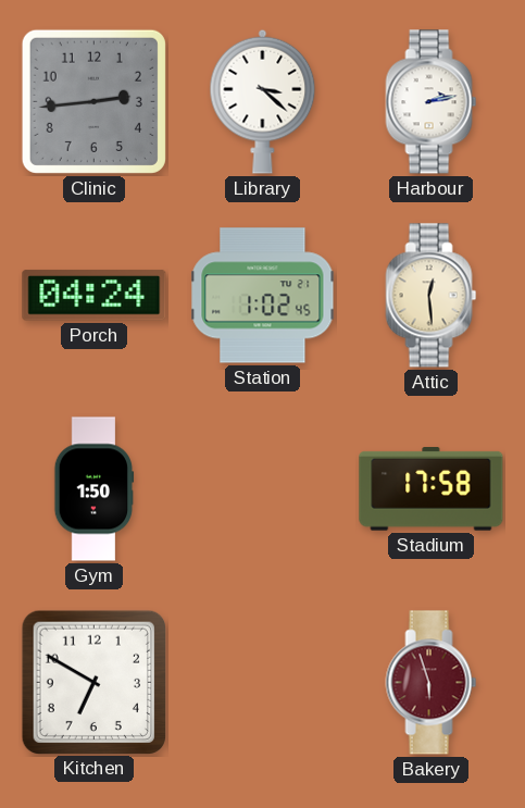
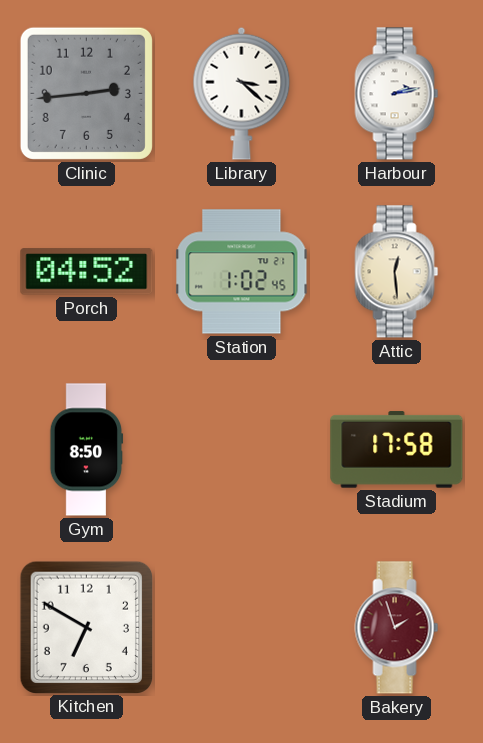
Porch: 04:24 -> 04:52
Gym: 1:50 -> 8:50
Bakery: 5:57 -> 1:57
